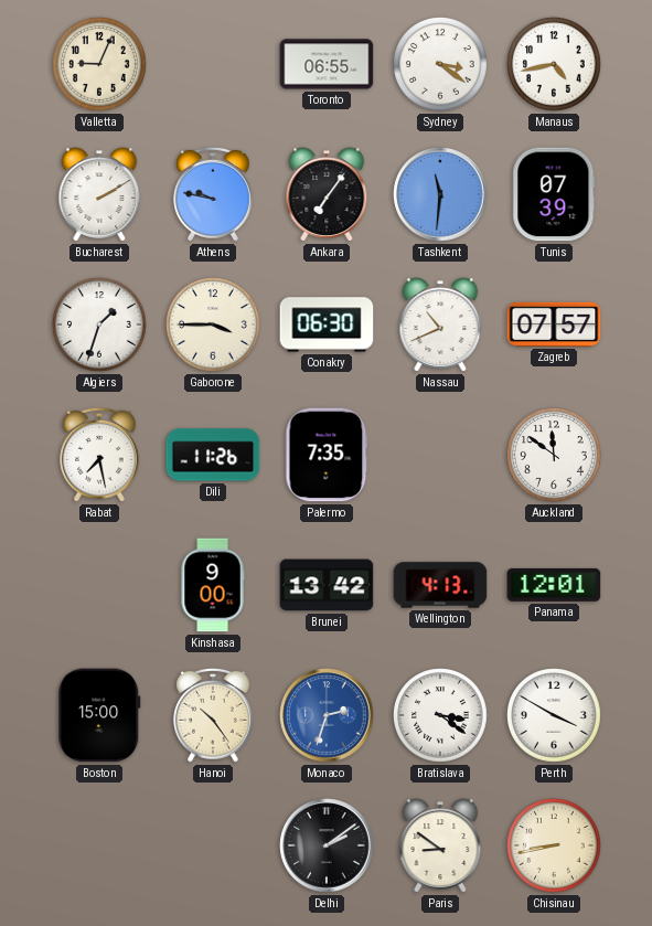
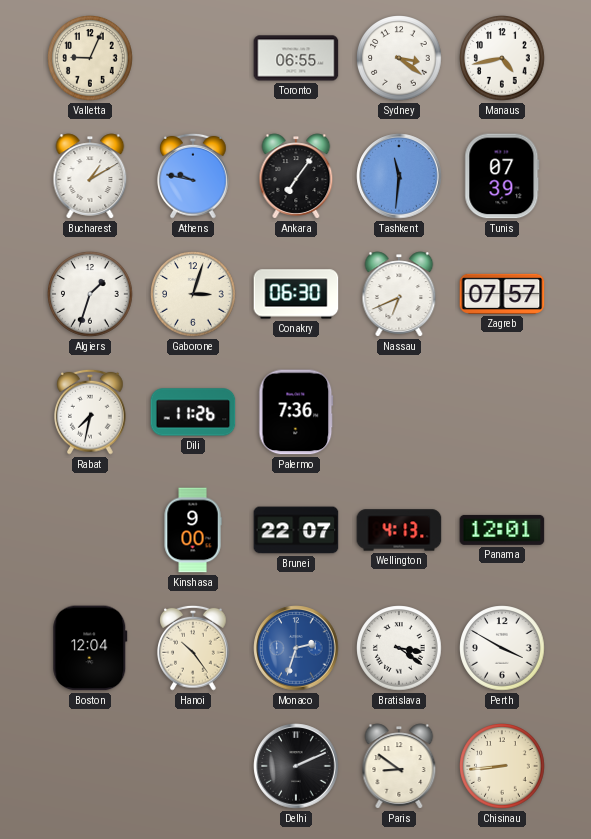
Bucharest: 2:10 -> 1:10
Gaborone: 3:45 -> 3:03
Nassau: 10:41 -> 6:41
Rabat: 7:28 -> 7:32
Palermo: 7:35 -> 7:36
Auckland: 11:51 -> none
Brunei: 13:42 -> 22:07
Boston: 15:00 -> 12:04
Delhi: 2:09 -> 2:11
Chisinau: 8:43 -> 8:44
